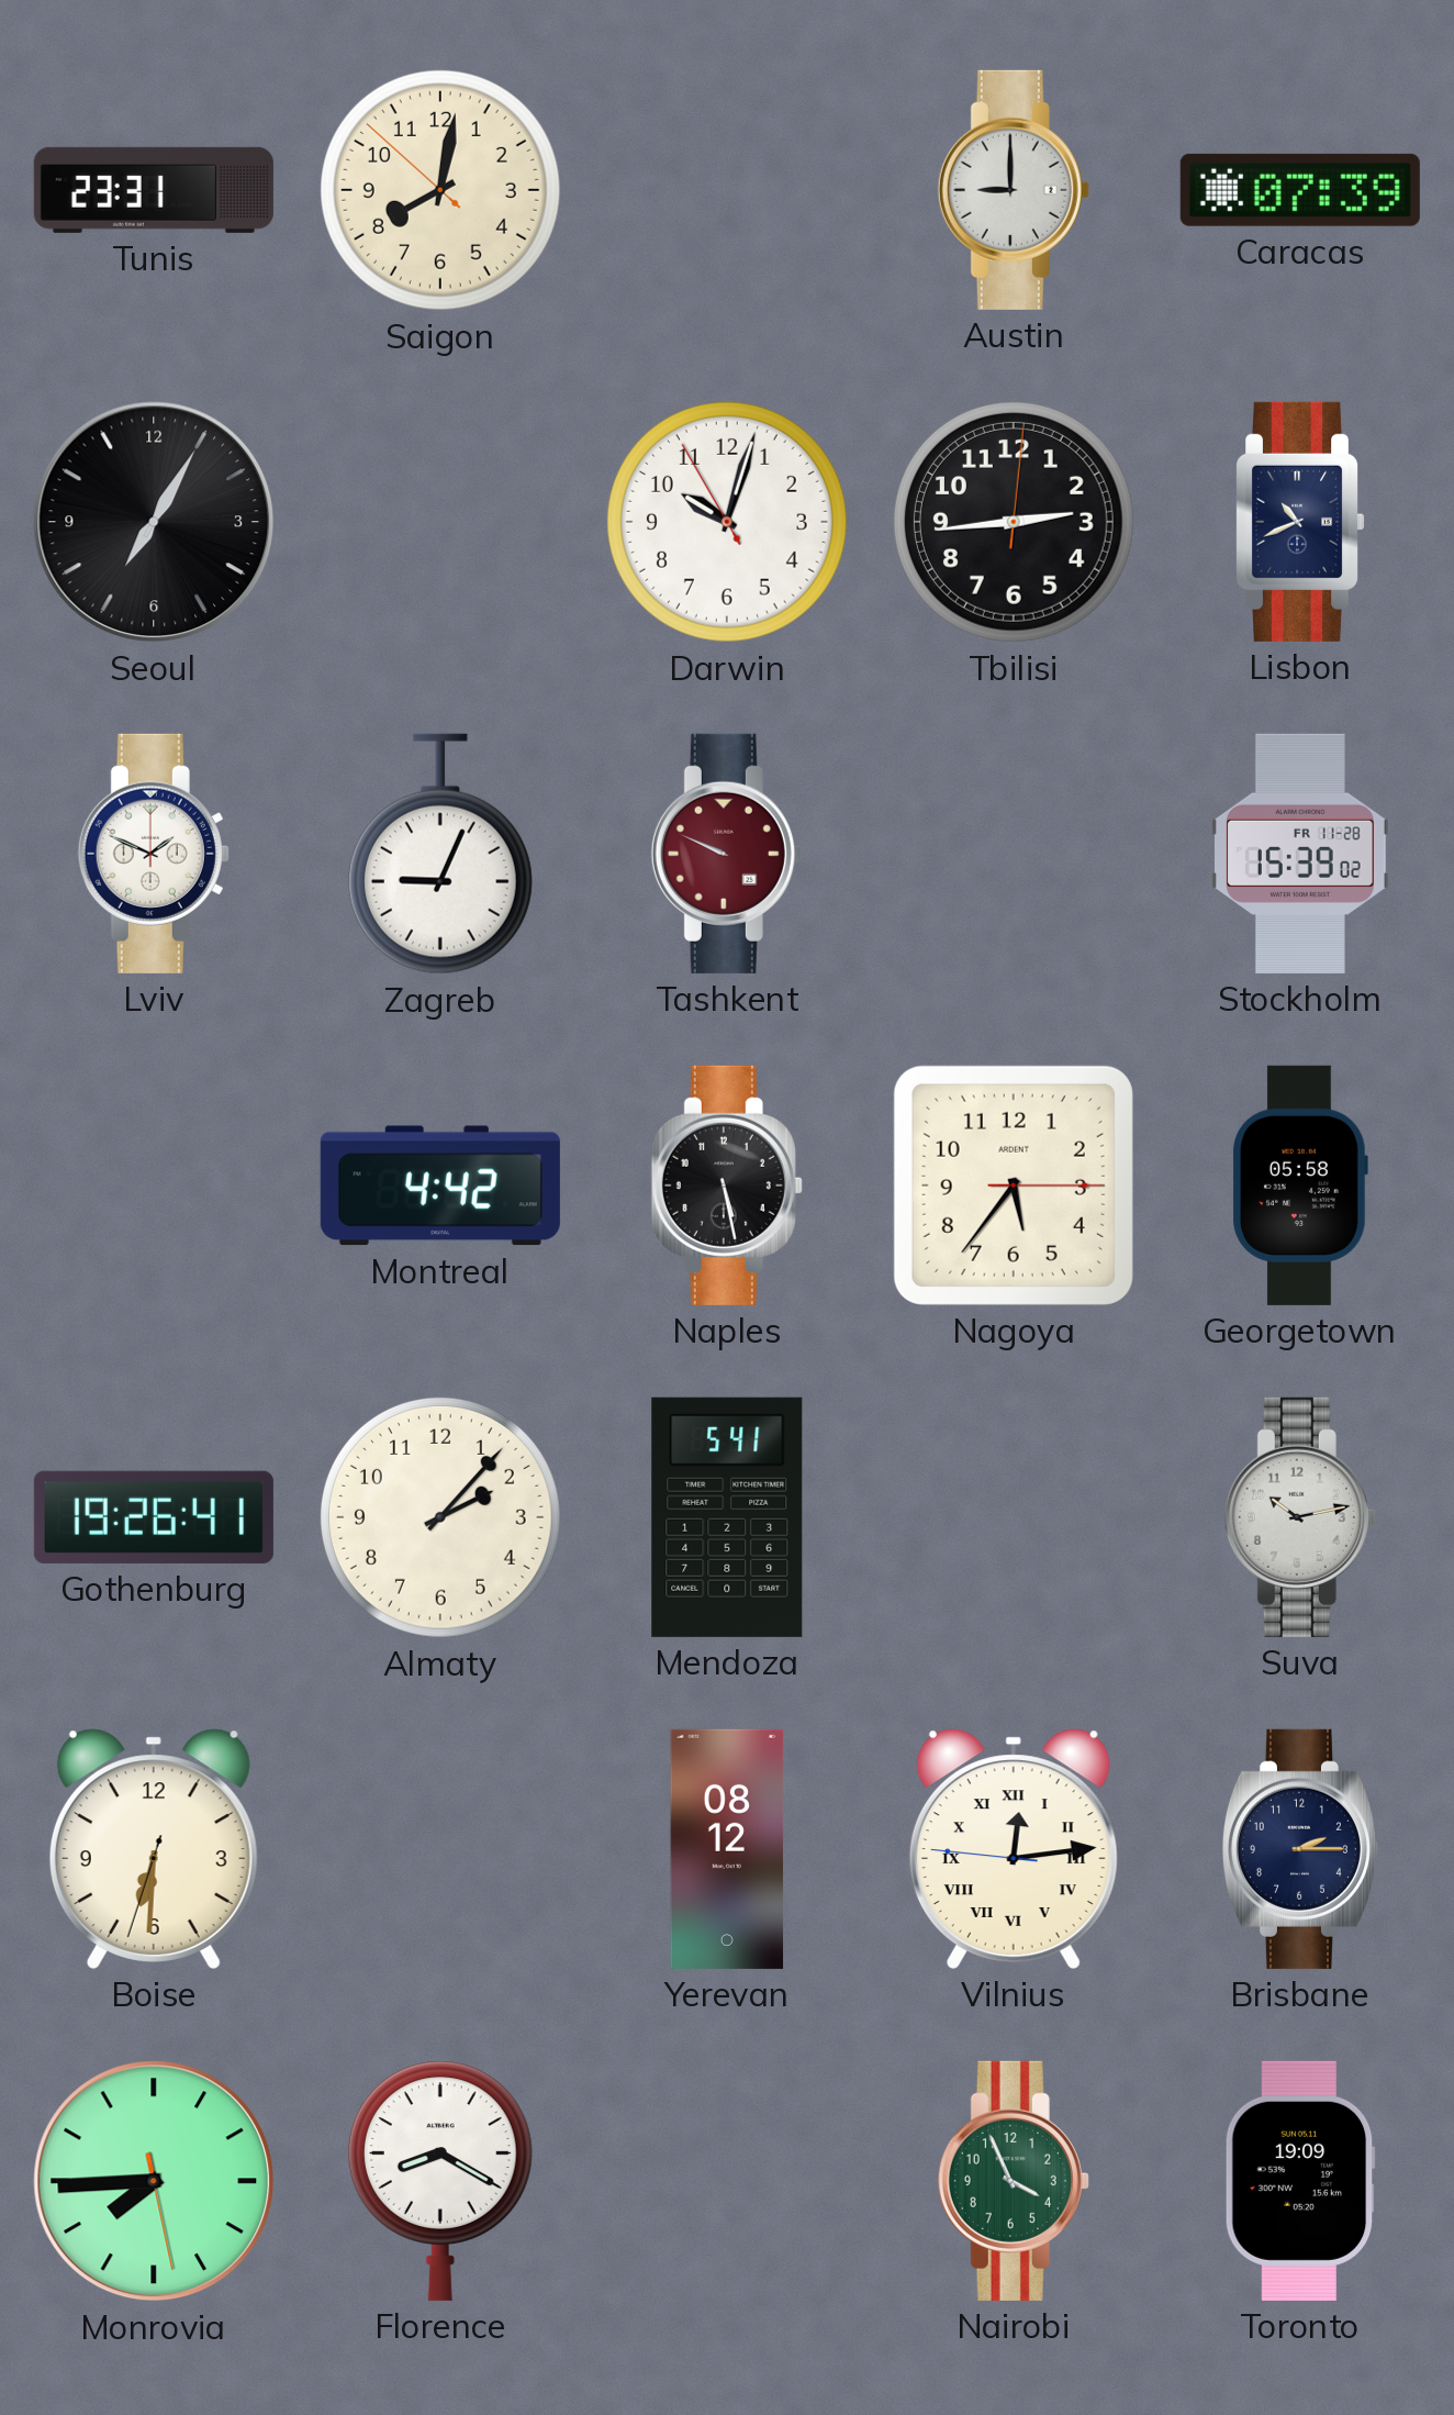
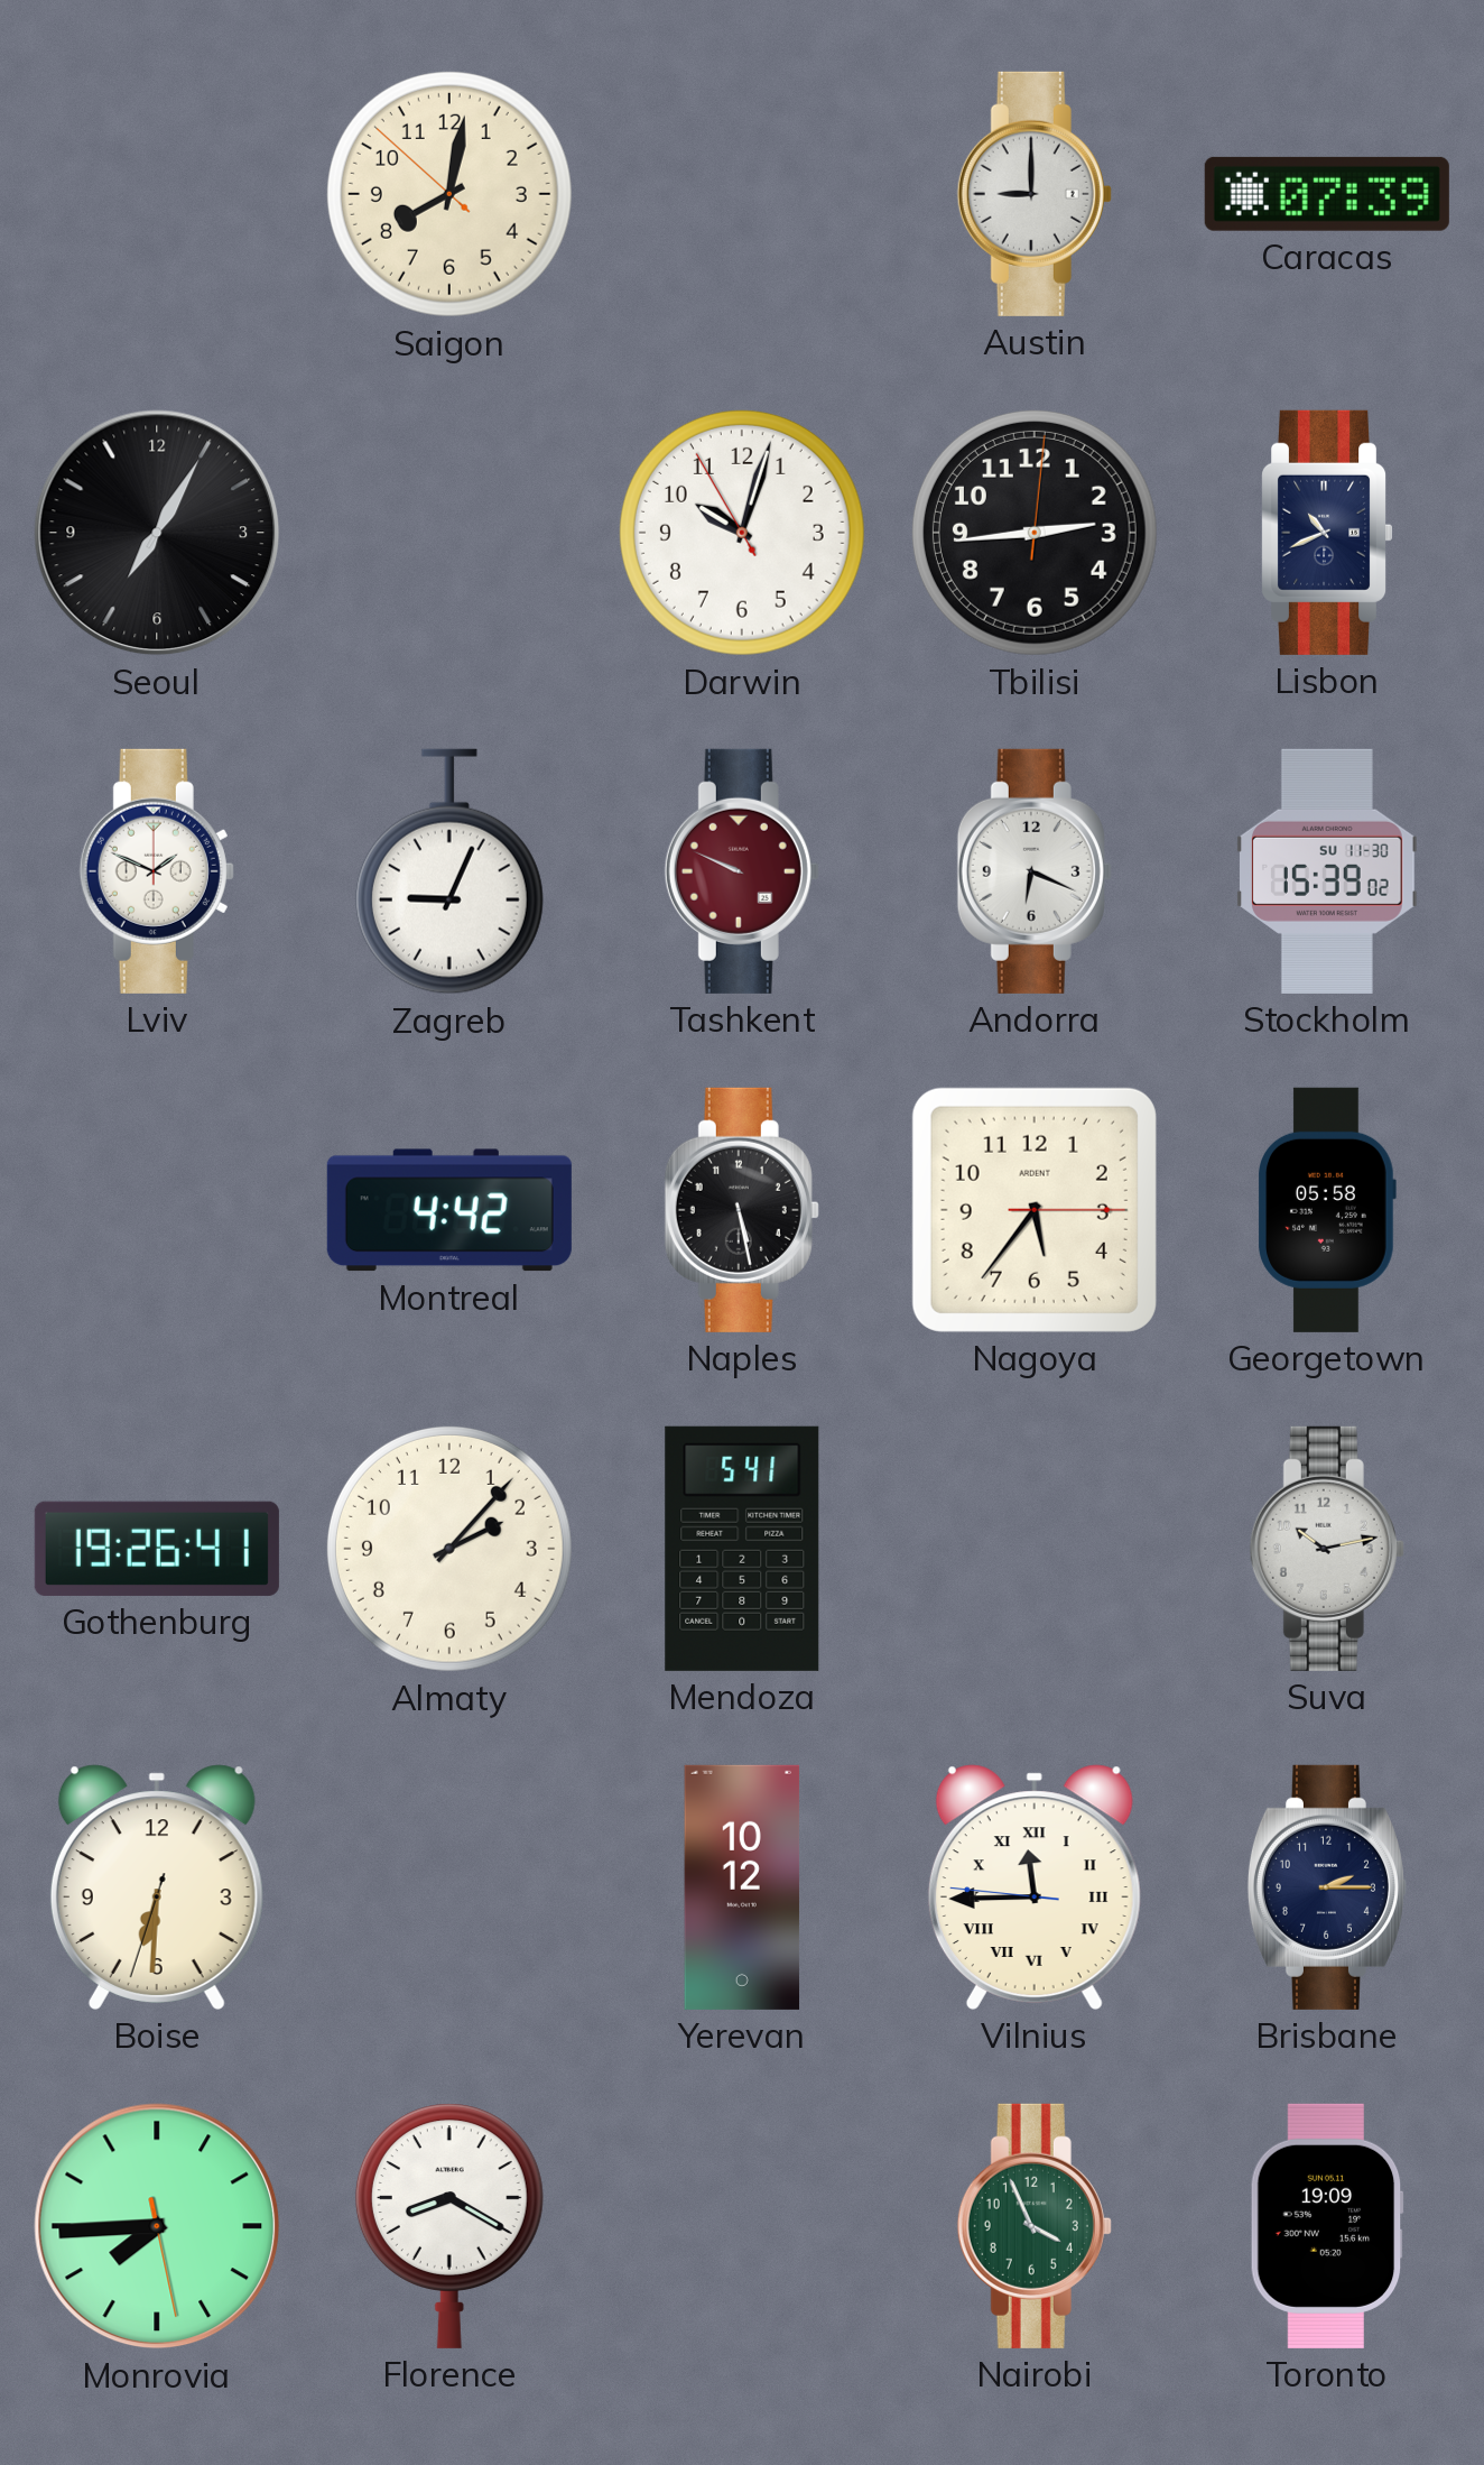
Tunis: 23:31 -> none
Andorra: none -> 6:19
Stockholm date: FR 11-28 -> SU 11-30
Yerevan: 08:12 -> 10:12
Vilnius: 12:13 -> 11:44
